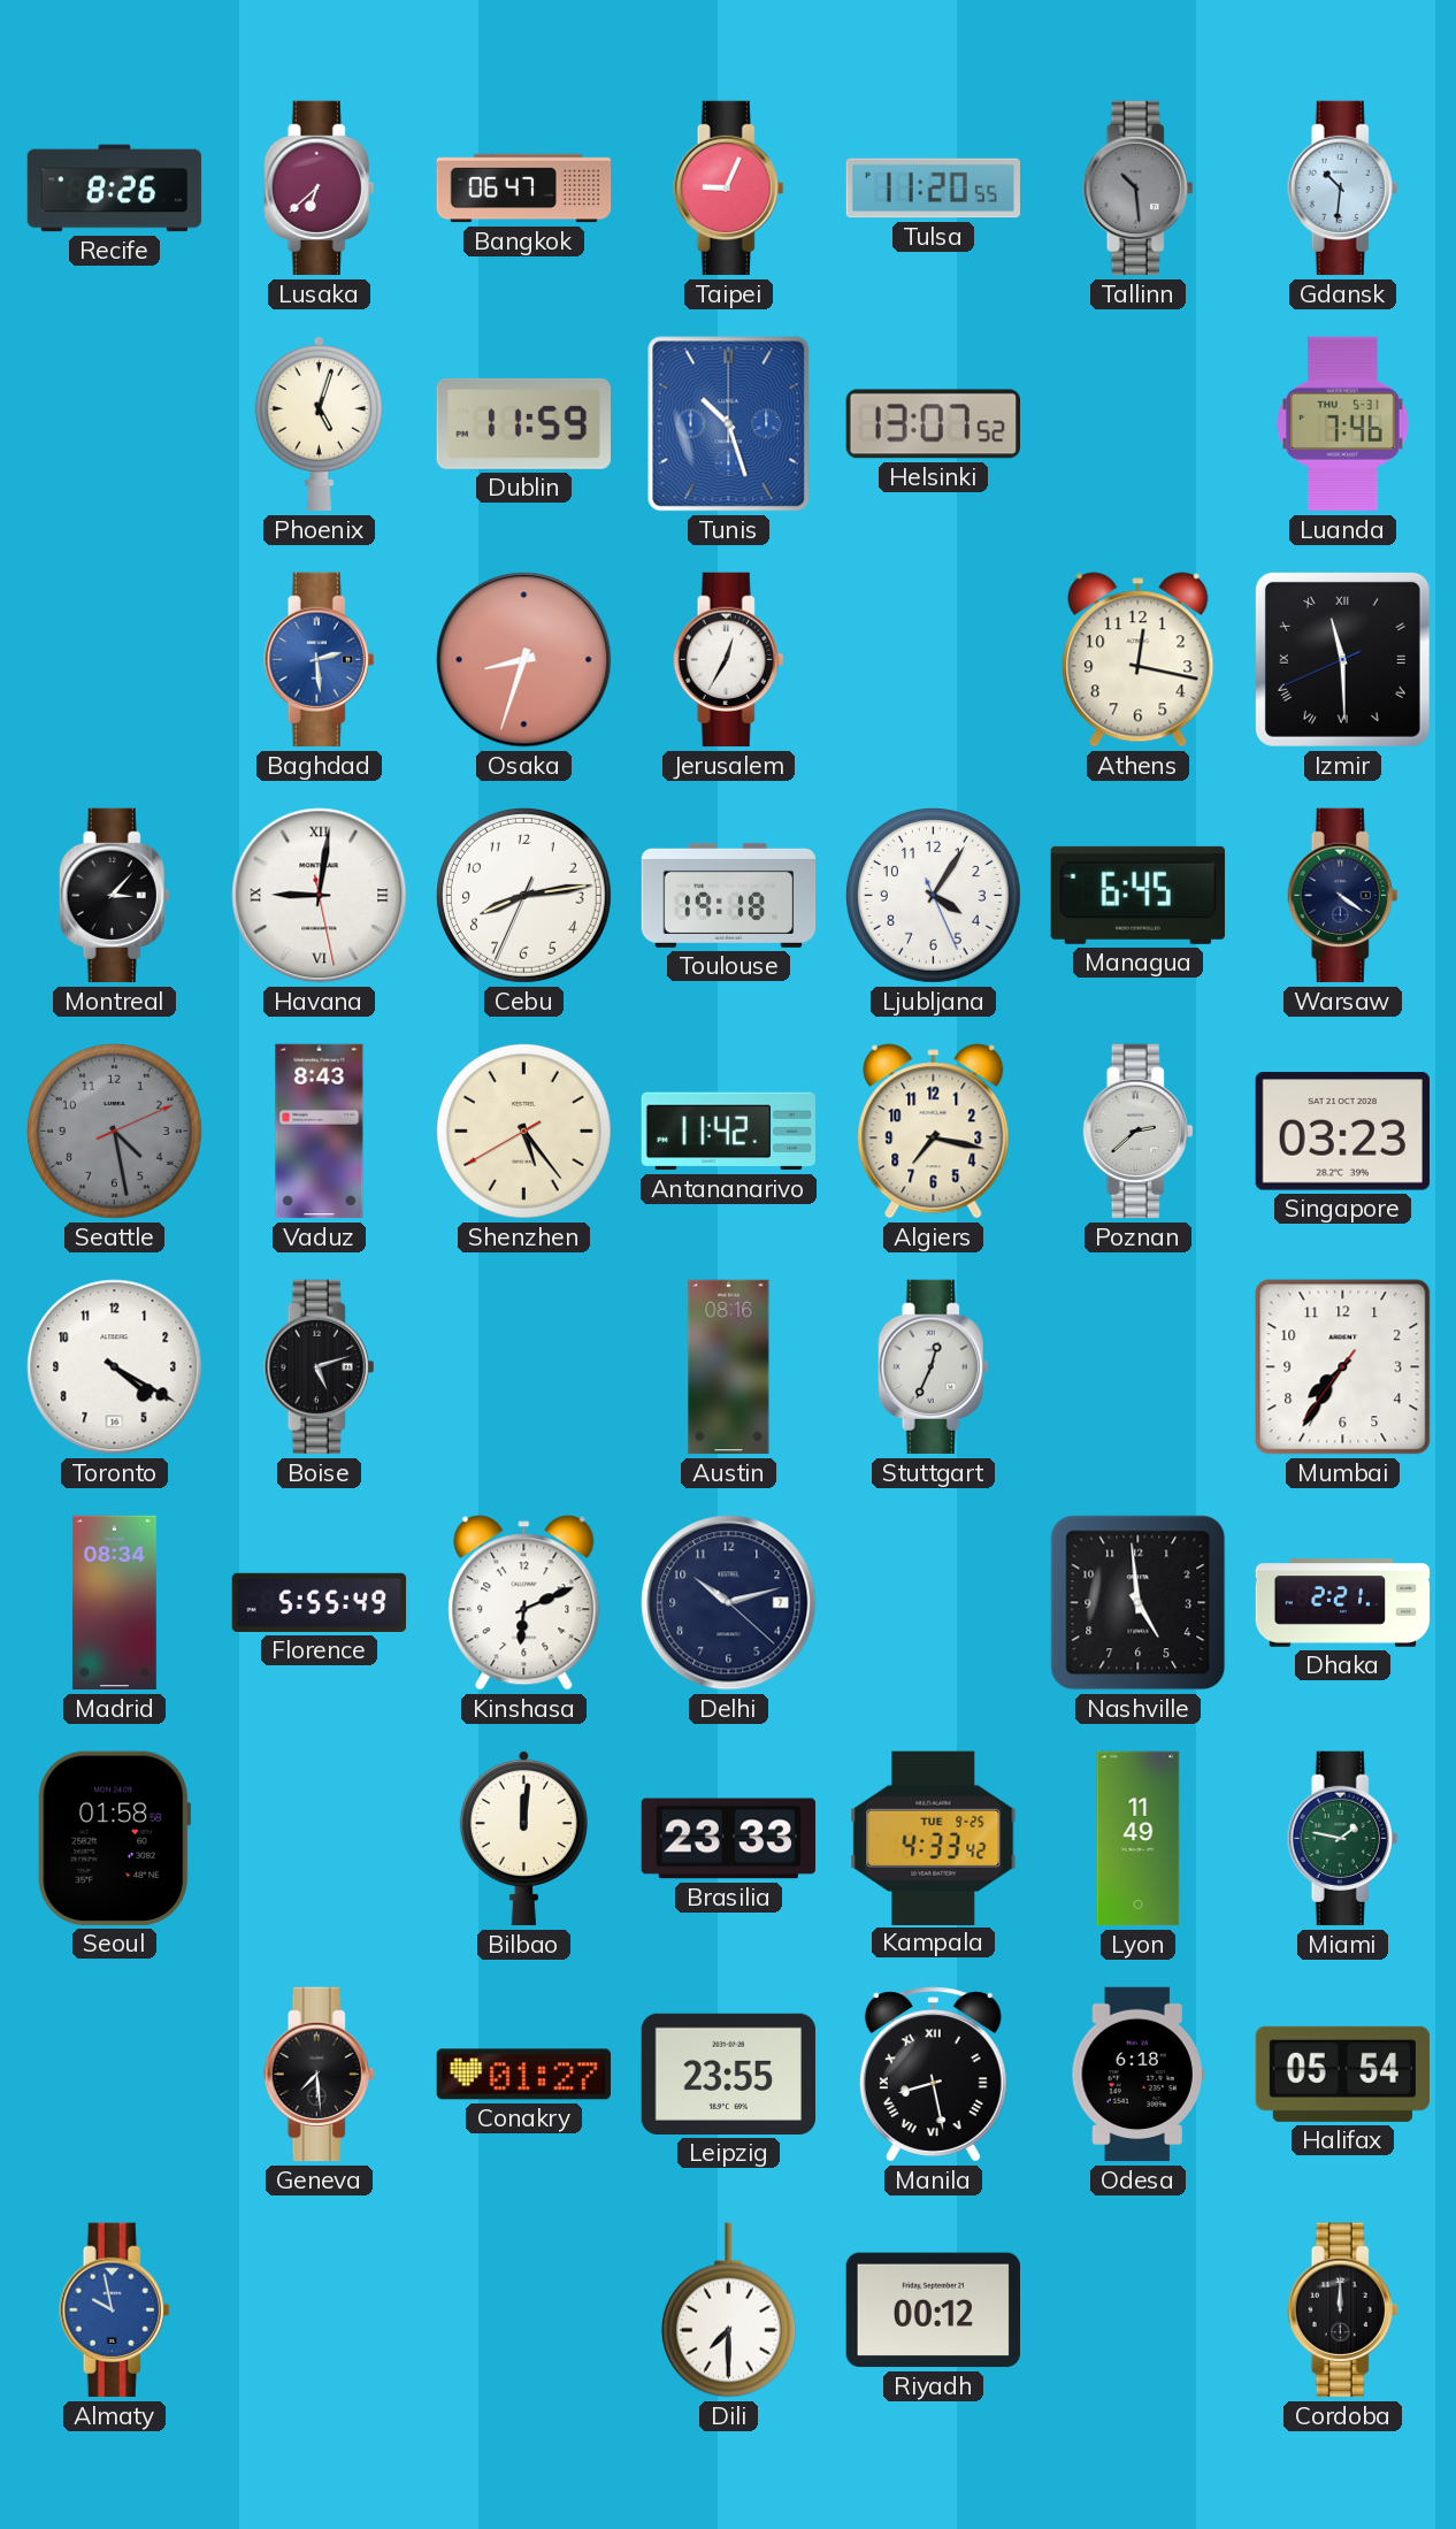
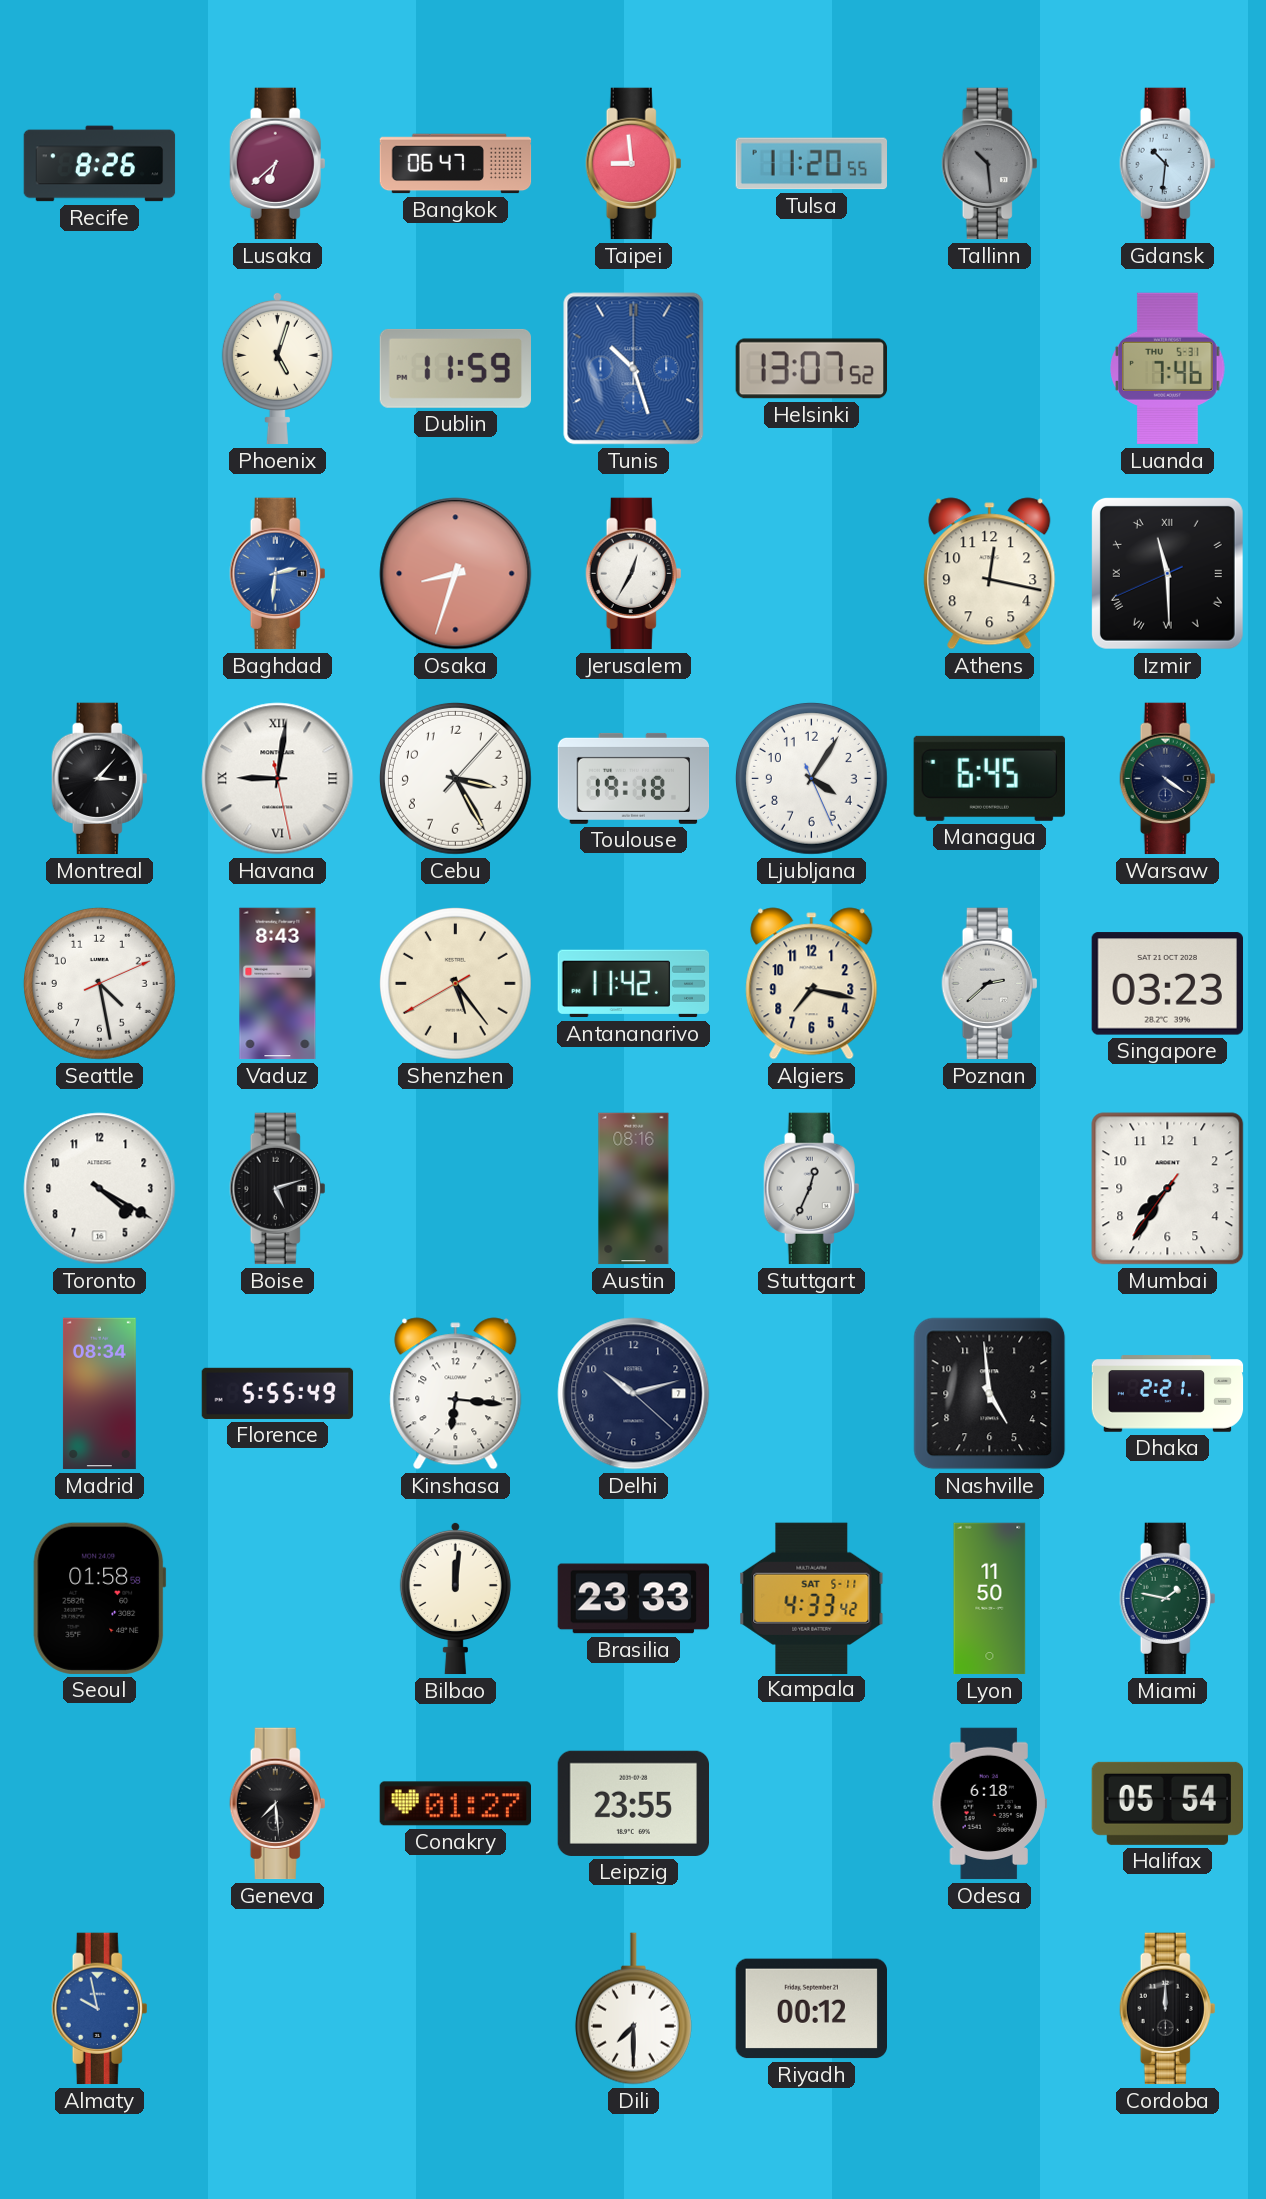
Taipei: 9:04 -> 8:59
Baghdad: 2:29 -> 2:31
Cebu: 8:13 -> 3:25
Seattle dial: grey -> white
Kinshasa: 6:11 -> 6:16
Kampala date: TUE 9-25 -> SAT 5-11
Lyon: 11:49 -> 11:50
Manila: 8:28 -> none
